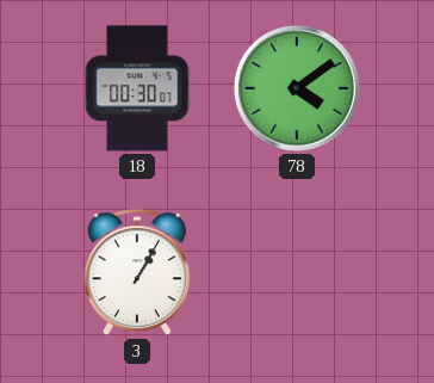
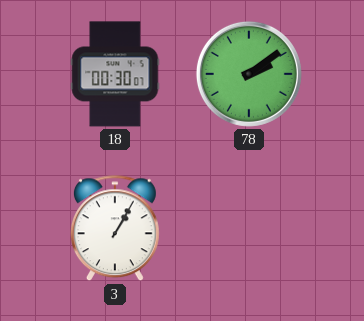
78: 4:09 -> 2:09
